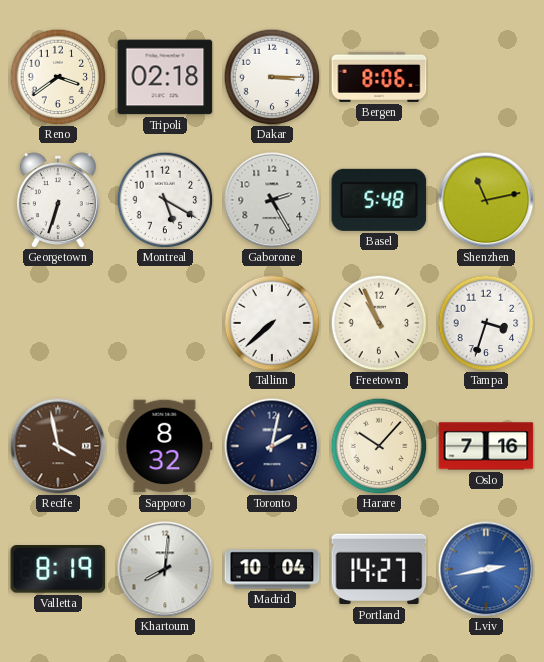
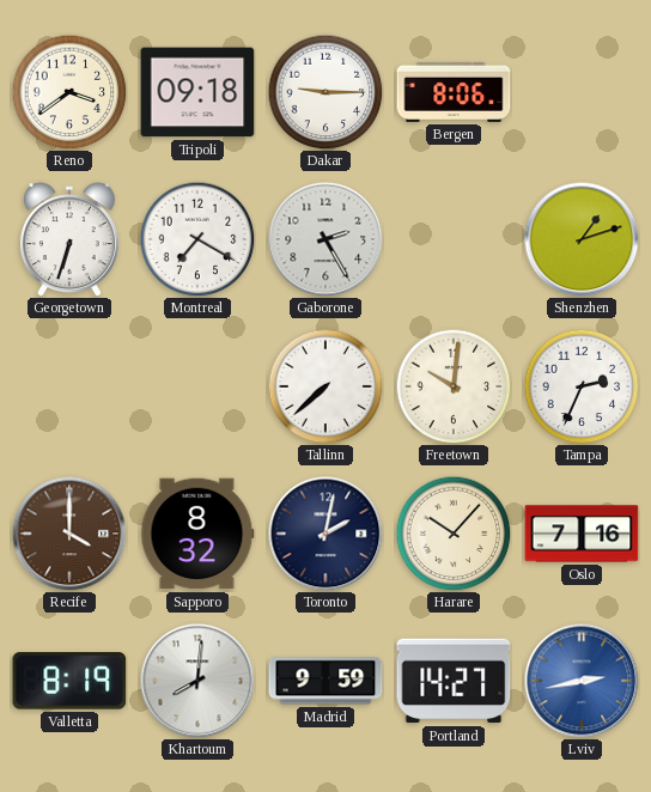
Tripoli: 02:18 -> 09:18
Dakar: 3:15 -> 9:15
Montreal: 5:20 -> 7:20
Basel: 5:48 -> none
Shenzhen: 11:13 -> 1:12
Freetown: 10:56 -> 10:01
Tampa: 3:33 -> 2:34
Recife: 3:58 -> 4:00
Madrid: 10:04 -> 9:59
